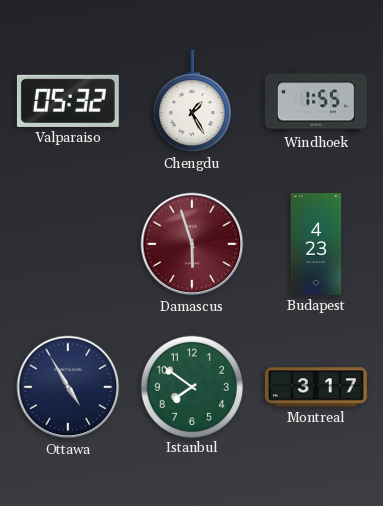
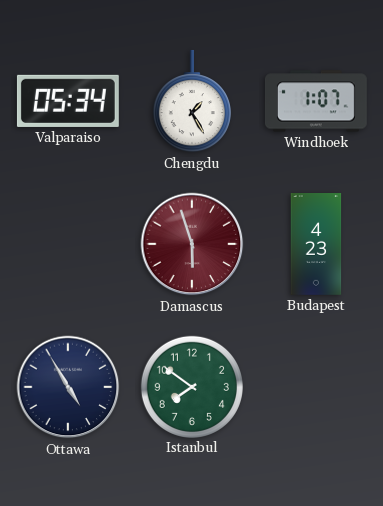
Valparaiso: 05:32 -> 05:34
Windhoek: 1:55 -> 1:07
Montreal: 3:17 -> none
